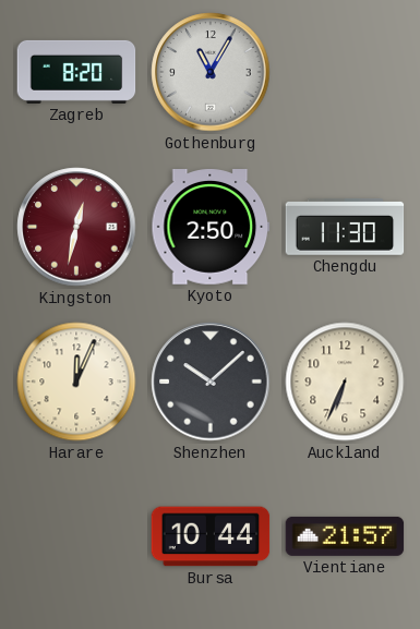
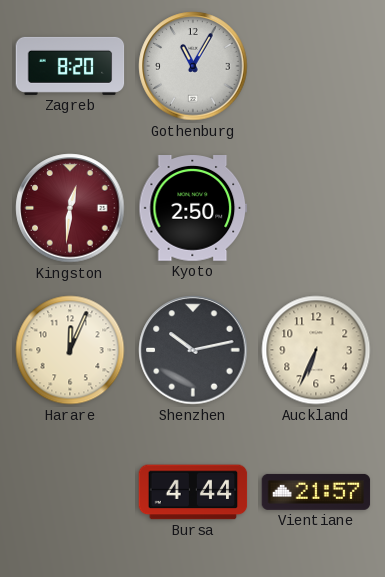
Kingston: 12:32 -> 12:31
Chengdu: 11:30 -> none
Shenzhen: 10:08 -> 10:13
Bursa: 10:44 -> 4:44
